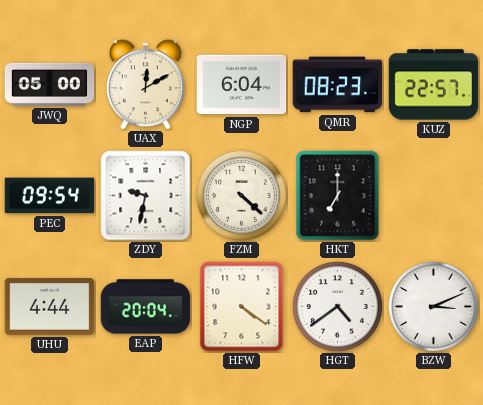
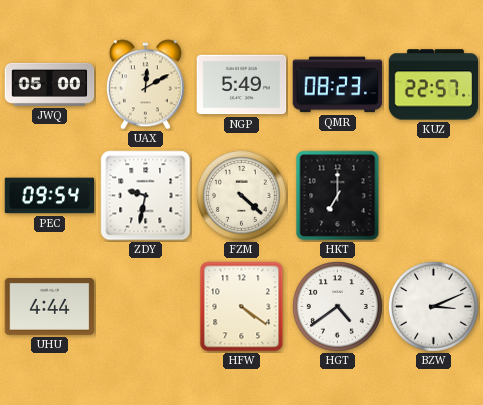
NGP: 6:04 -> 5:49
EAP: 20:04 -> none
